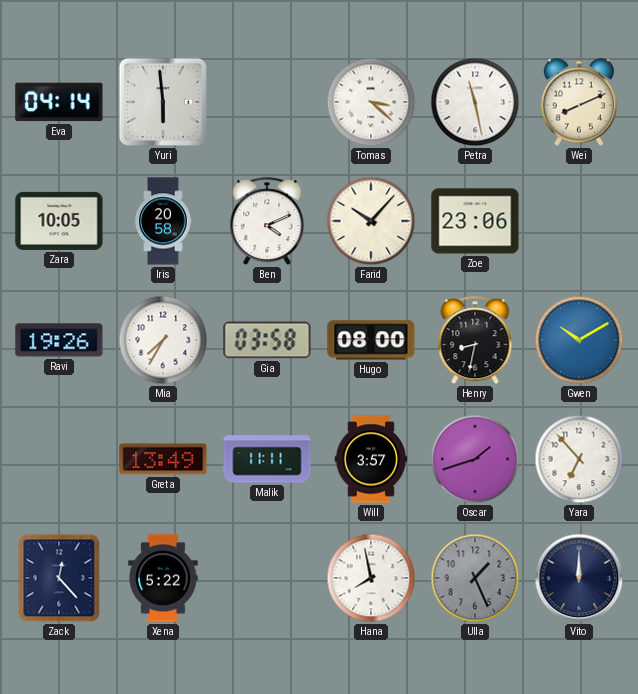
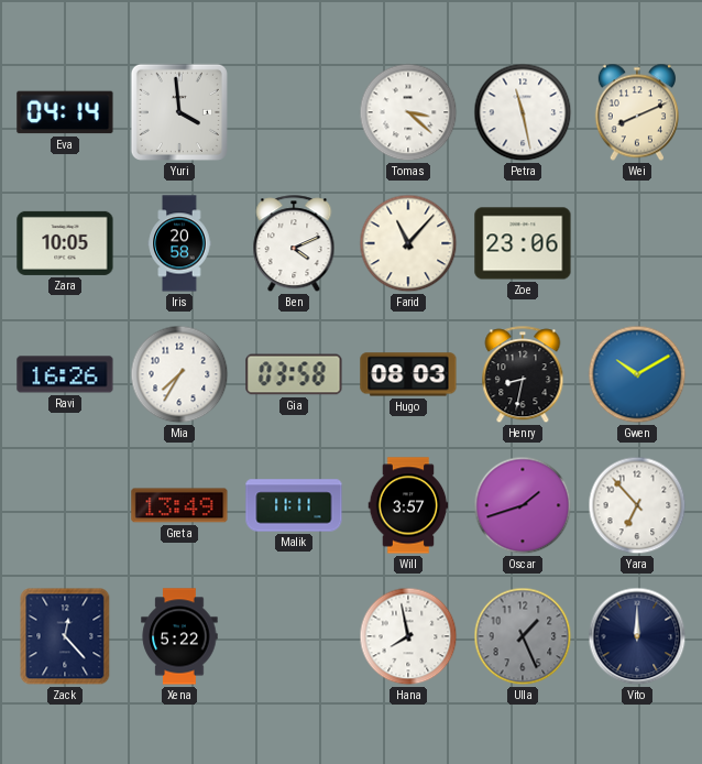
Yuri: 5:59 -> 3:59
Farid: 10:07 -> 11:07
Ravi: 19:26 -> 16:26
Hugo: 08:00 -> 08:03
